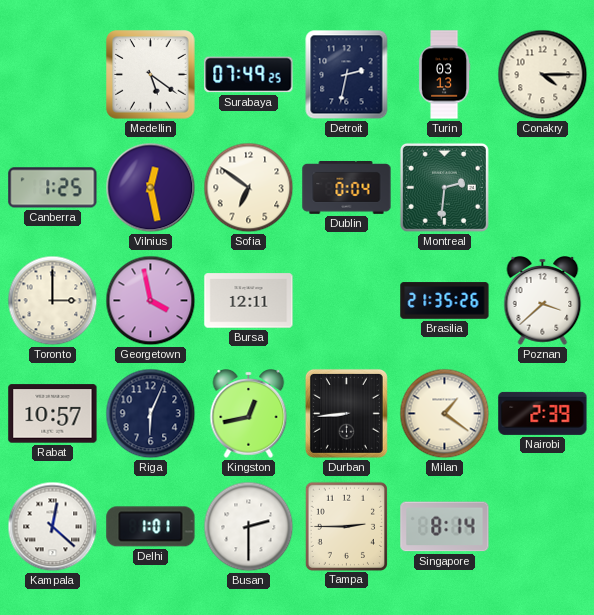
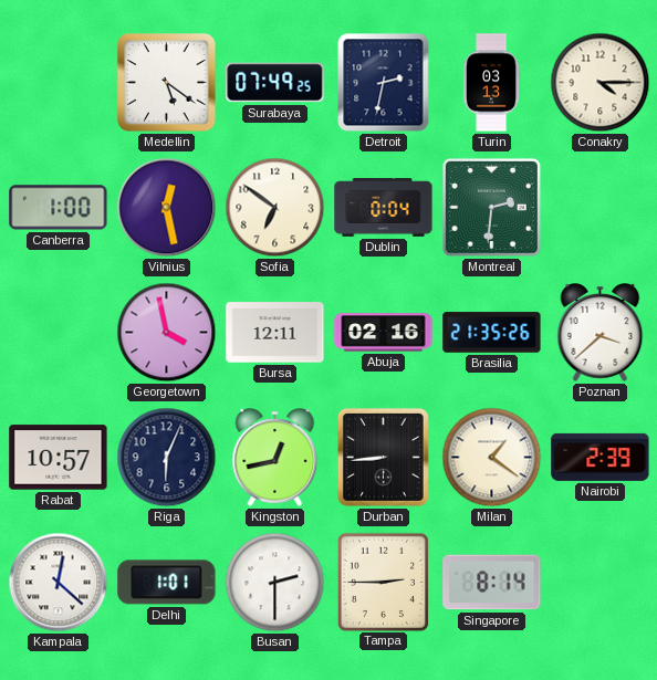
Canberra: 1:25 -> 1:00
Toronto: 3:00 -> none
Abuja: none -> 02:16
